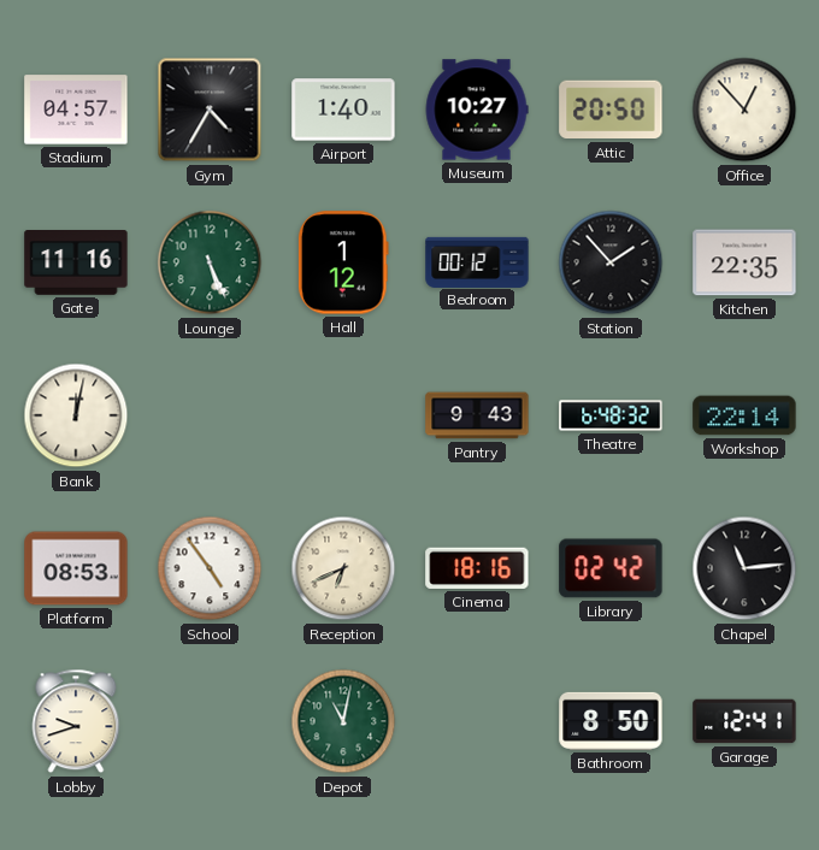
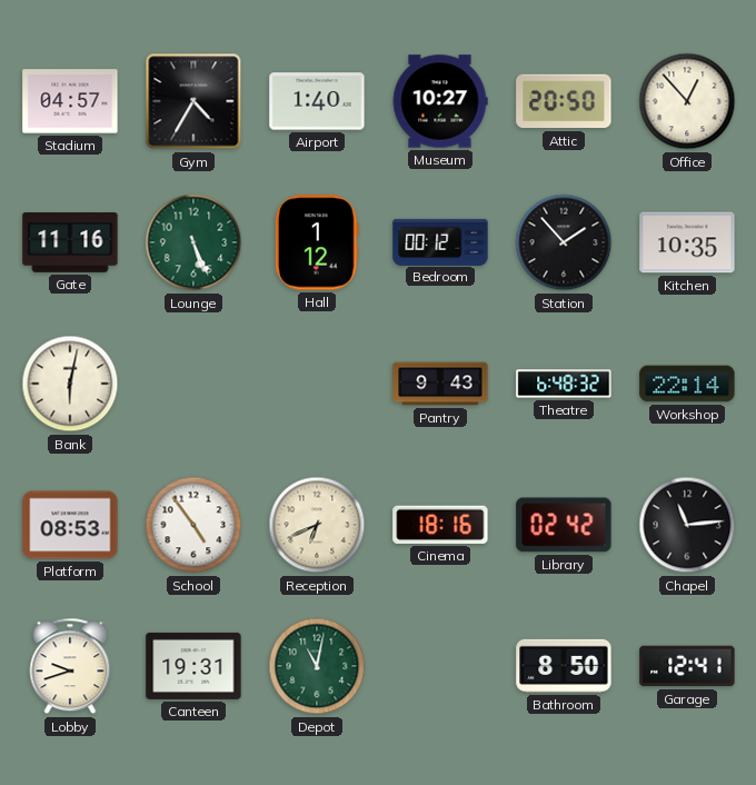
Kitchen: 22:35 -> 10:35
Bank: 12:02 -> 6:02
Canteen: none -> 19:31
